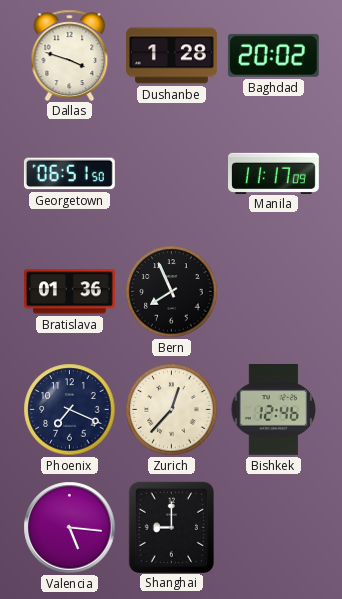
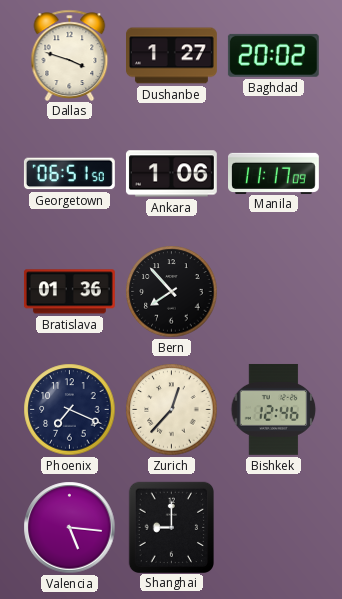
Dushanbe: 1:28 -> 1:27
Ankara: none -> 1:06
Bern: 7:56 -> 7:53
